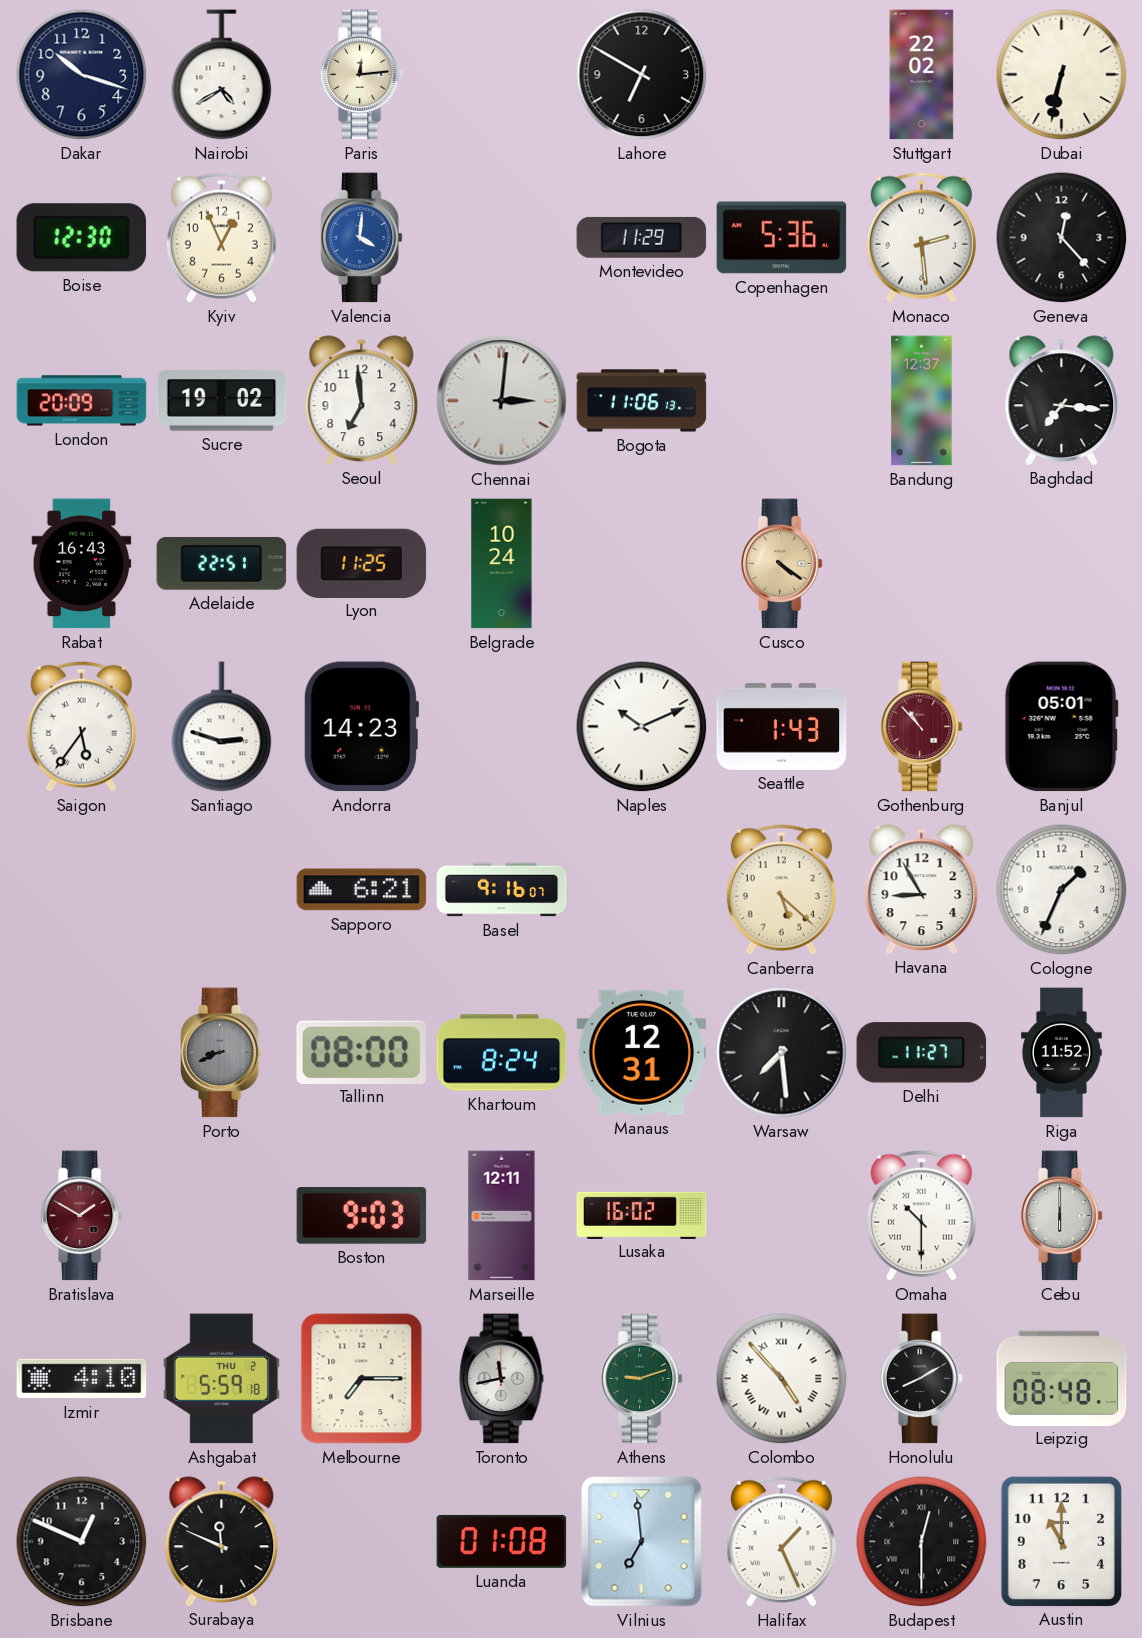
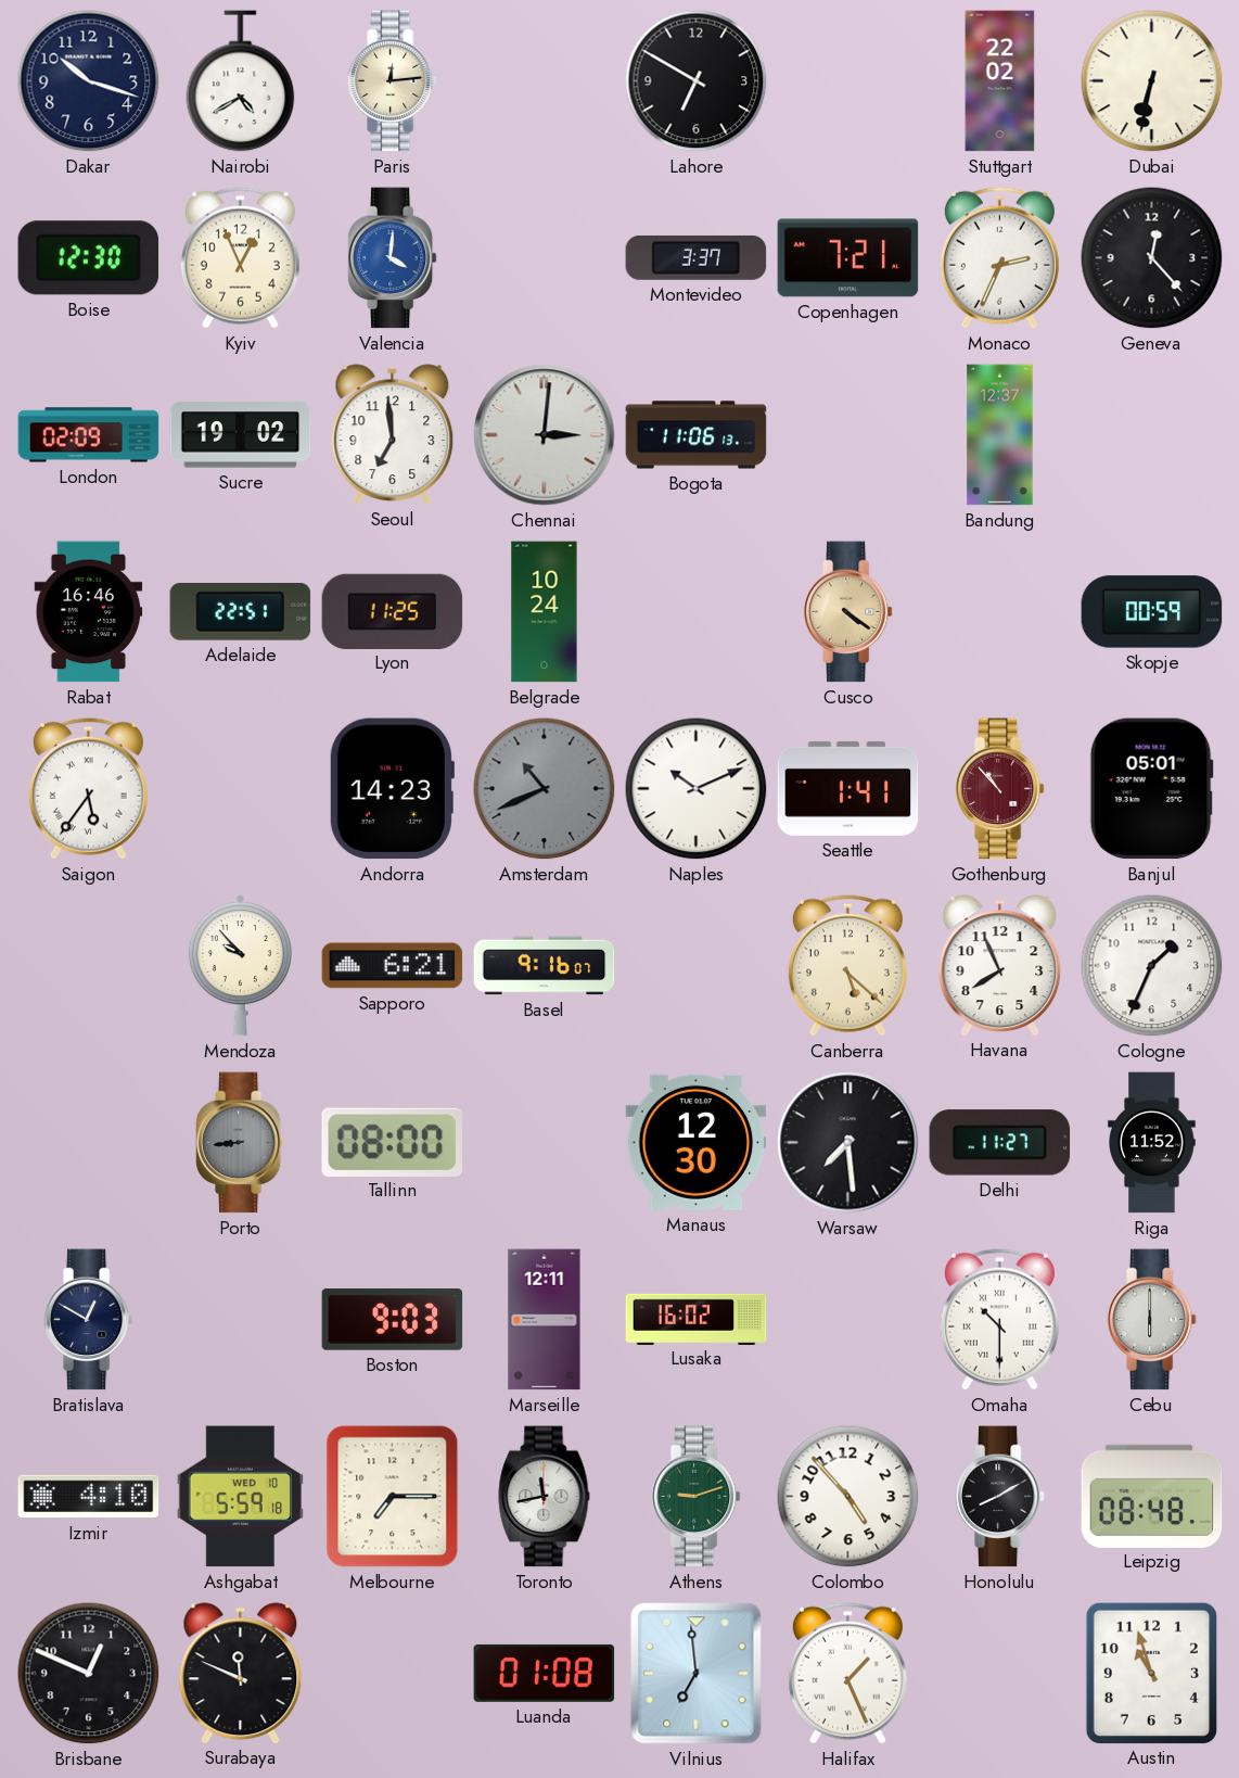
Montevideo: 11:29 -> 3:37
Copenhagen: 5:36 -> 7:21
Monaco: 2:29 -> 2:34
London: 20:09 -> 02:09
Baghdad: 7:16 -> none
Rabat: 16:43 -> 16:46
Skopje: none -> 00:59
Santiago: 2:48 -> none
Amsterdam: none -> 10:41
Seattle: 1:43 -> 1:41
Mendoza: none -> 9:53
Havana: 8:55 -> 7:56
Porto: 8:41 -> 8:44
Khartoum: 8:24 -> none
Manaus: 12:31 -> 12:30
Bratislava: 1:50 -> 12:50
Bratislava dial: burgundy -> navy
Ashgabat date: THU 2 -> WED 10
Colombo numerals: Roman -> Arabic
Budapest: 12:30 -> none
Austin: 11:00 -> 10:57
